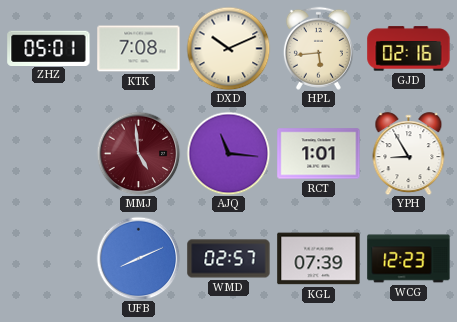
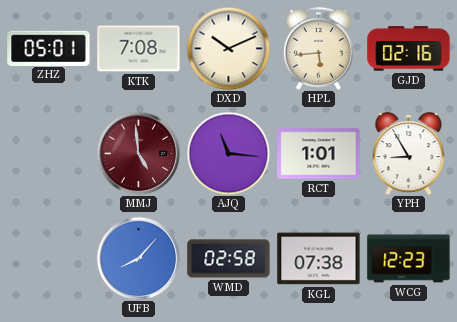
UFB: 8:11 -> 8:07
WMD: 02:57 -> 02:58
KGL: 07:39 -> 07:38
